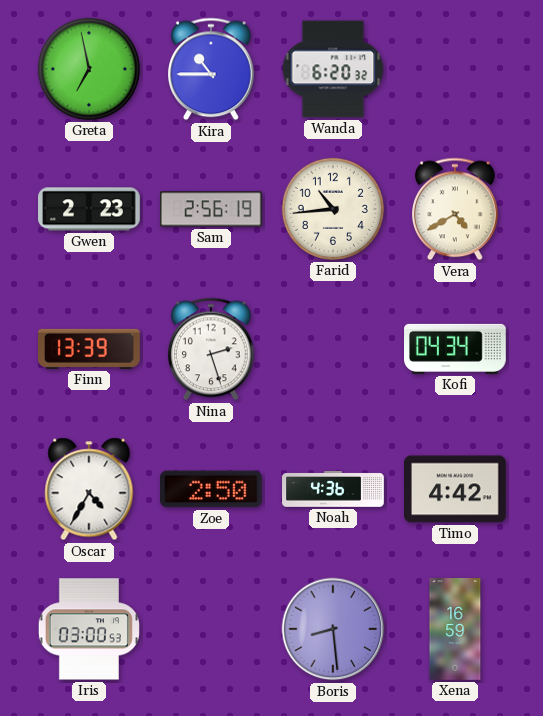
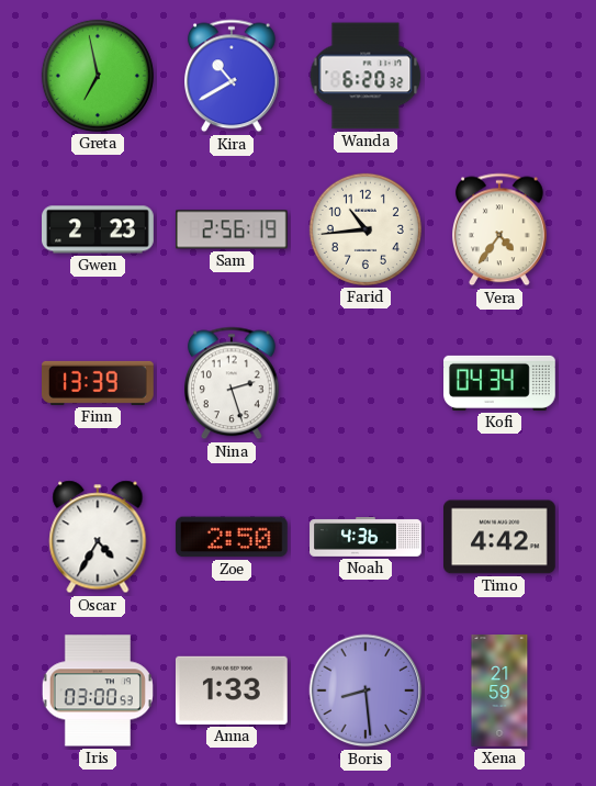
Kira: 10:45 -> 10:40
Vera: 4:40 -> 4:36
Anna: none -> 1:33
Xena: 16:59 -> 21:59
